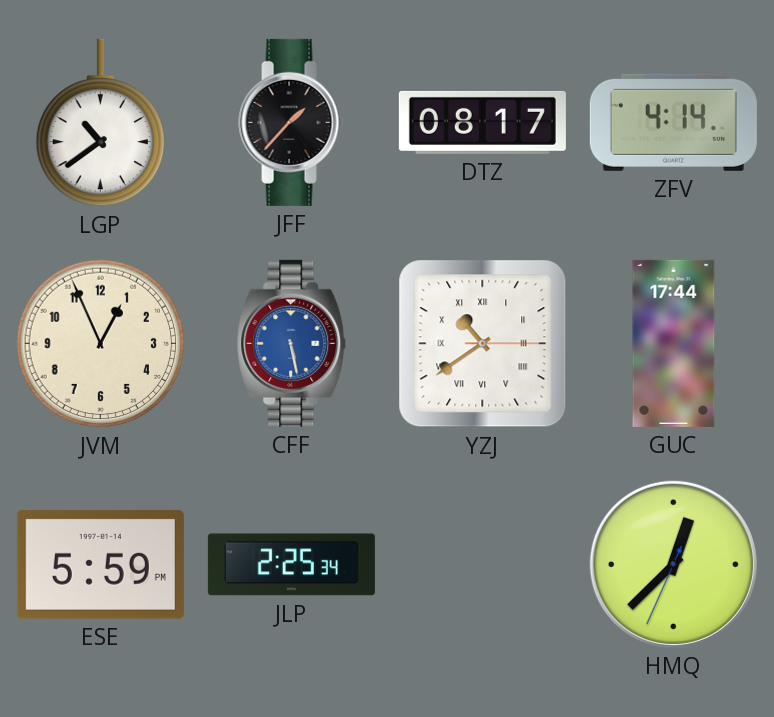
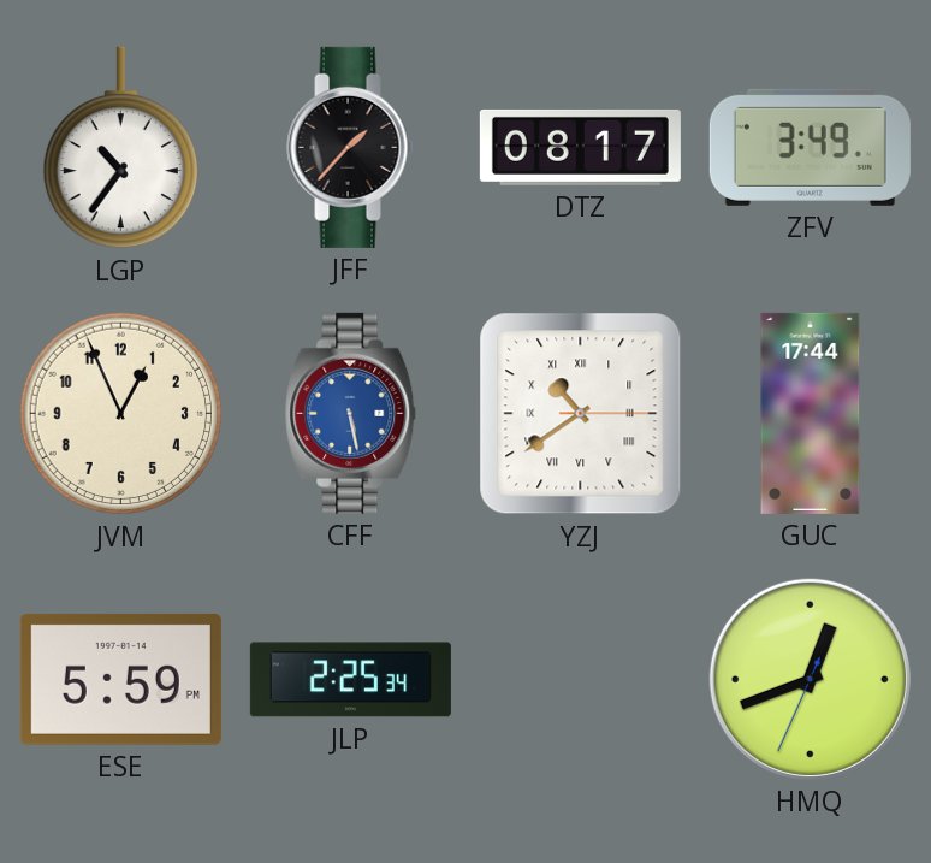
LGP: 10:39 -> 10:36
ZFV: 4:14 -> 3:49
HMQ: 12:37 -> 12:41
